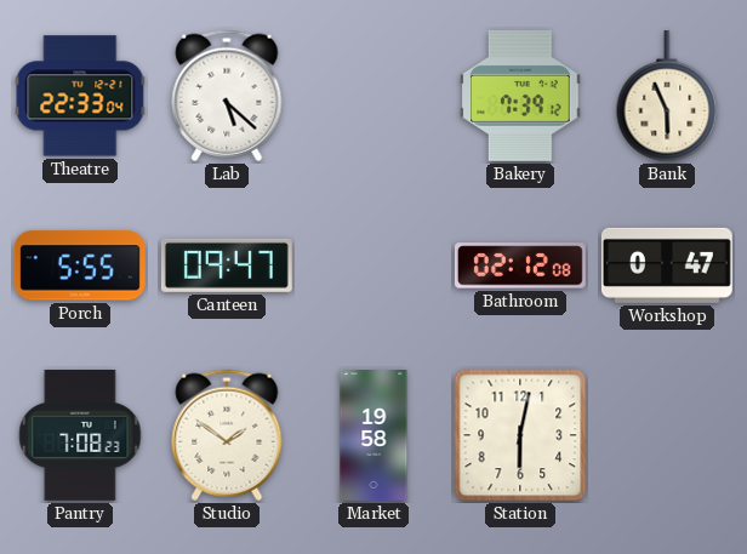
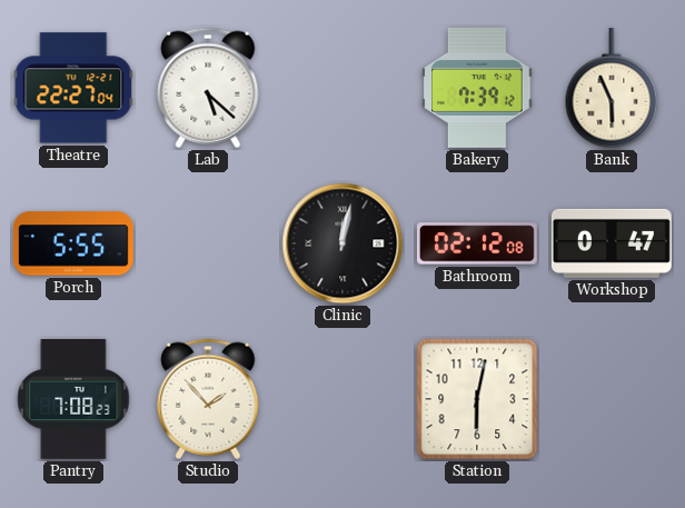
Theatre: 22:33 -> 22:27
Canteen: 09:47 -> none
Clinic: none -> 12:02
Studio: 1:51 -> 1:53
Market: 19:58 -> none
